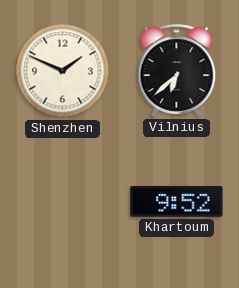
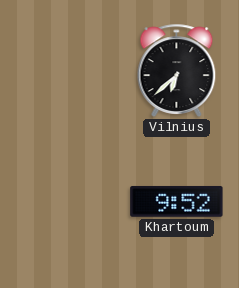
Shenzhen: 1:49 -> none
